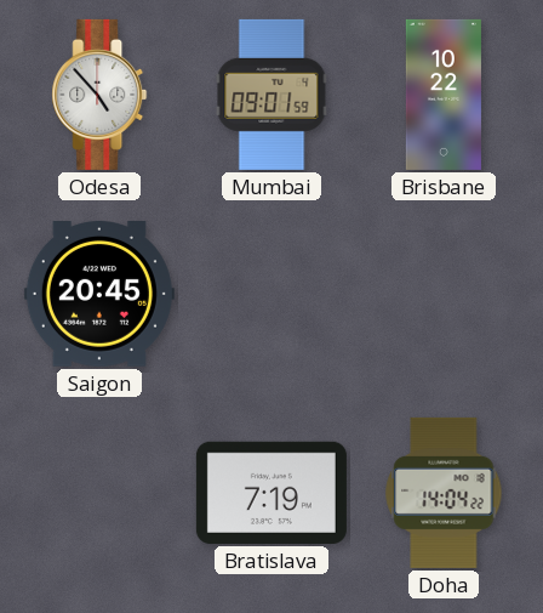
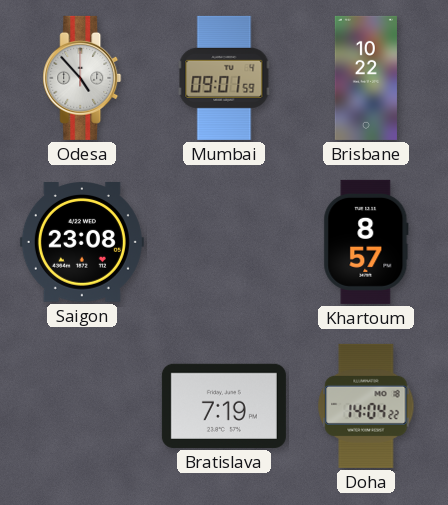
Saigon: 20:45 -> 23:08
Khartoum: none -> 8:57
